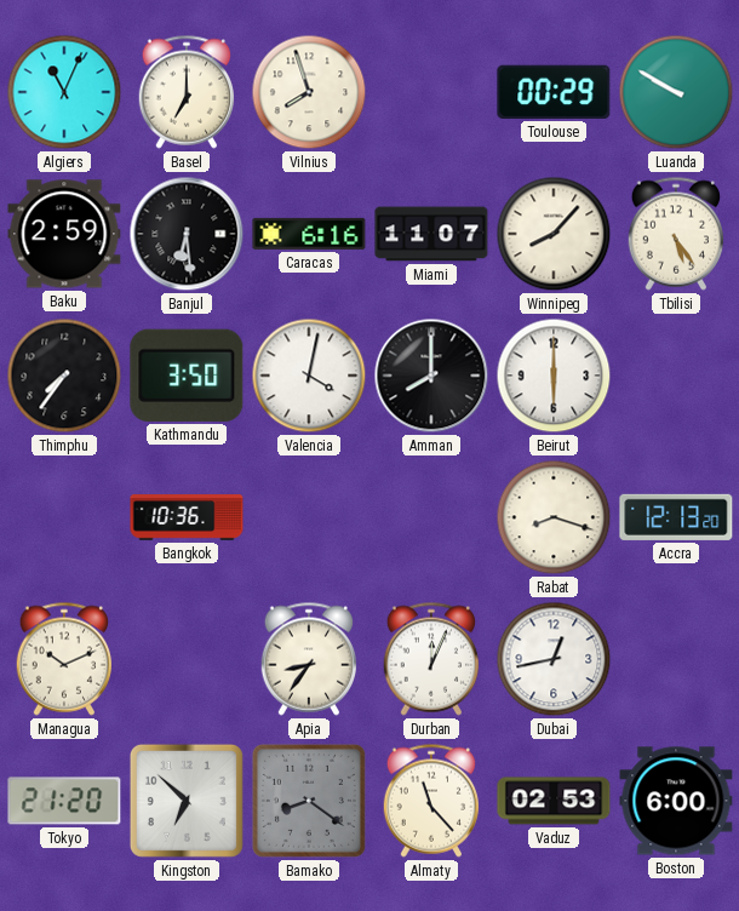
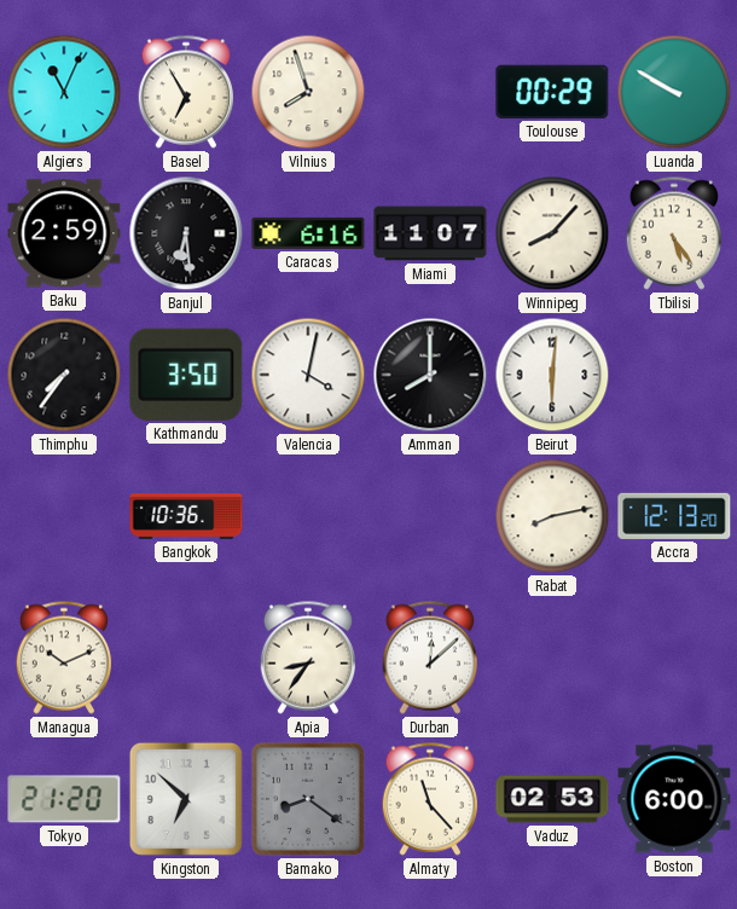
Basel: 7:00 -> 6:55
Beirut: 6:00 -> 6:01
Rabat: 8:18 -> 8:13
Durban: 12:04 -> 12:08
Dubai: 12:43 -> none
